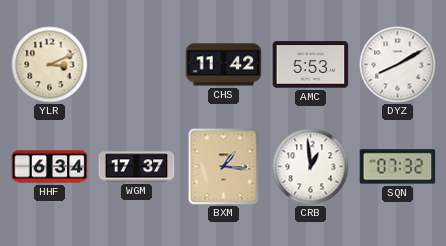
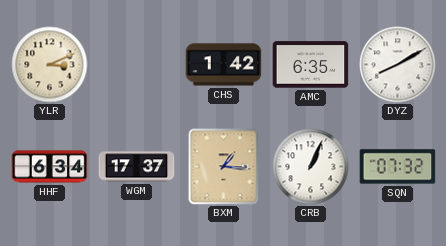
CHS: 11:42 -> 1:42
AMC: 5:53 -> 6:35
CRB: 12:59 -> 1:04
